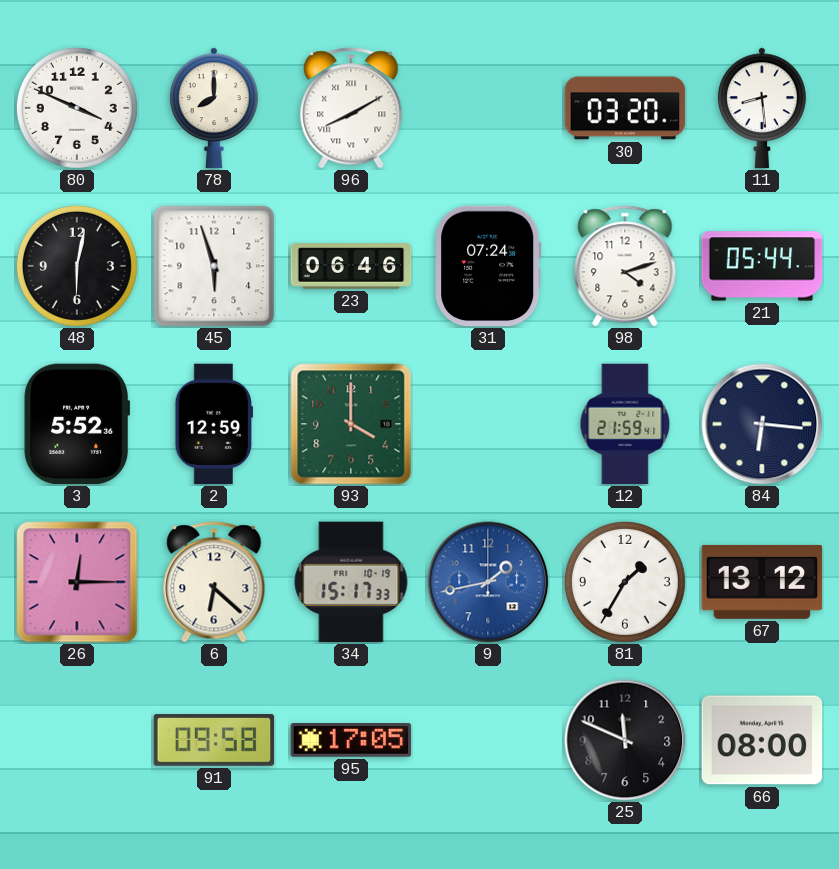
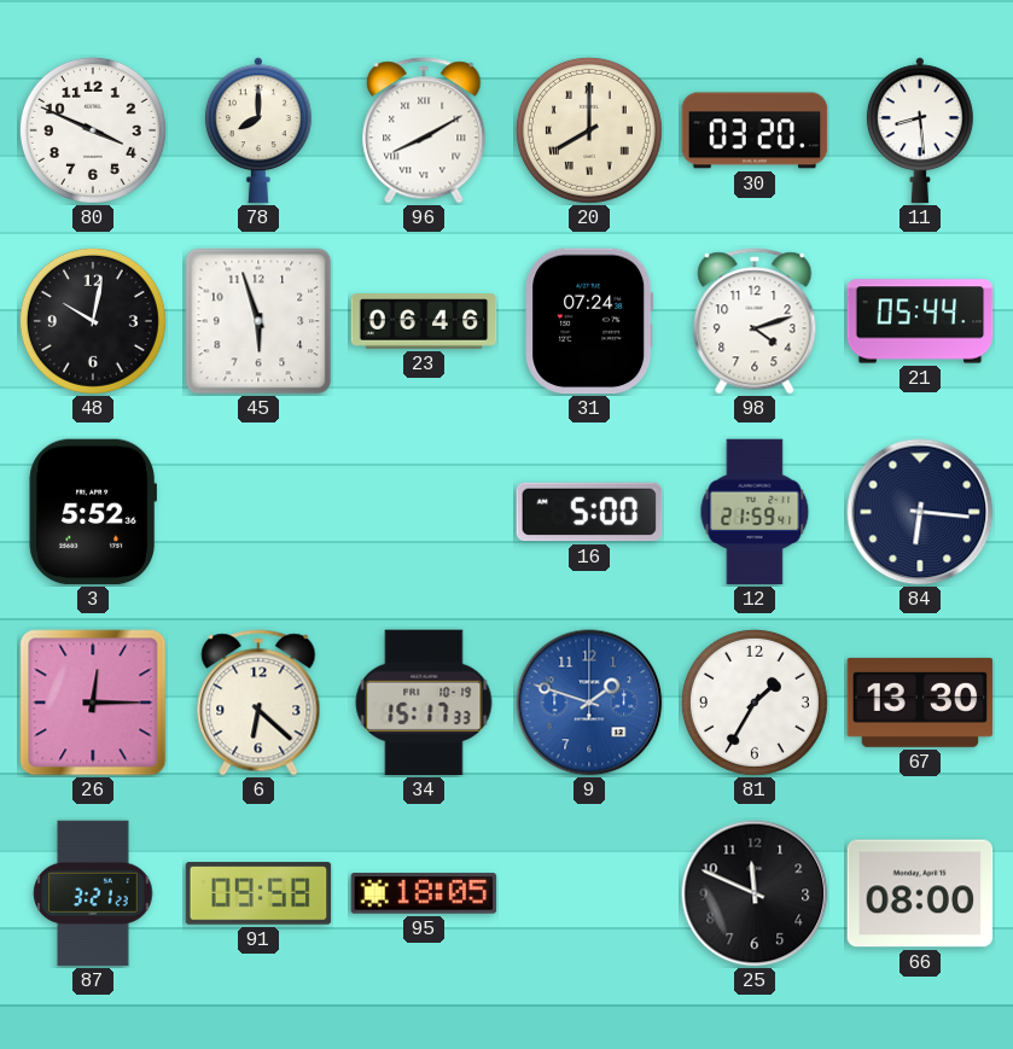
20: none -> 8:00
48: 6:02 -> 10:02
2: 12:59 -> none
93: 4:00 -> none
16: none -> 5:00
9: 1:43 -> 1:48
67: 13:12 -> 13:30
87: none -> 3:21
95: 17:05 -> 18:05
